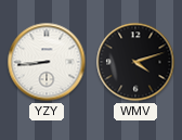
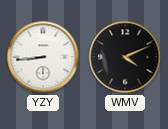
WMV: 4:12 -> 4:11
